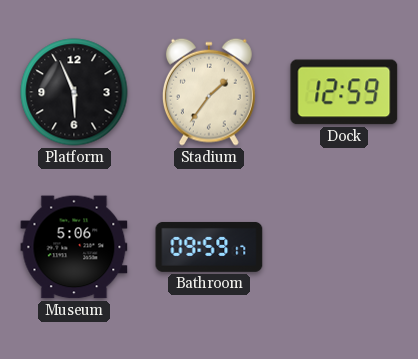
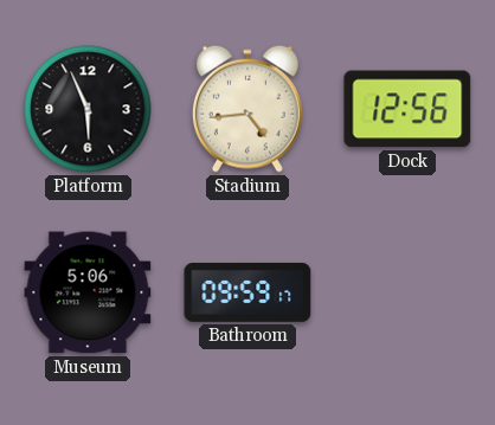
Stadium: 1:36 -> 4:44
Dock: 12:59 -> 12:56
